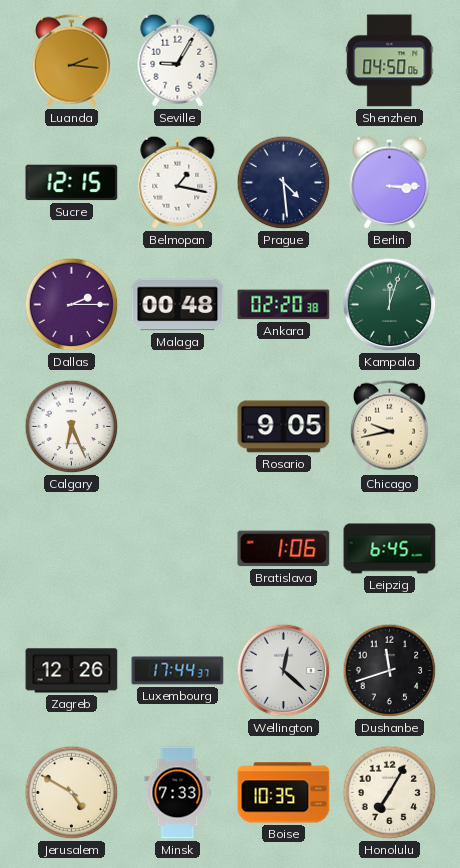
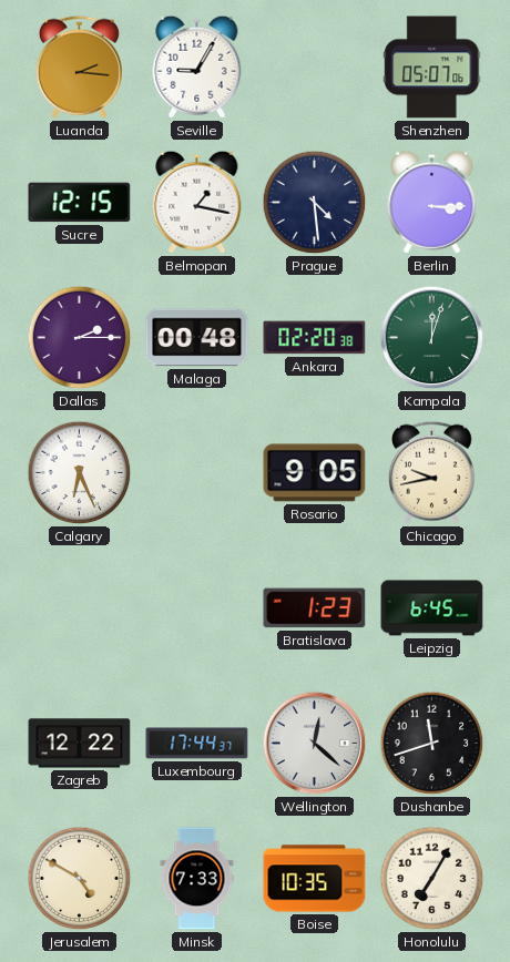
Shenzhen: 04:50 -> 05:07
Bratislava: 1:06 -> 1:23
Zagreb: 12:26 -> 12:22
